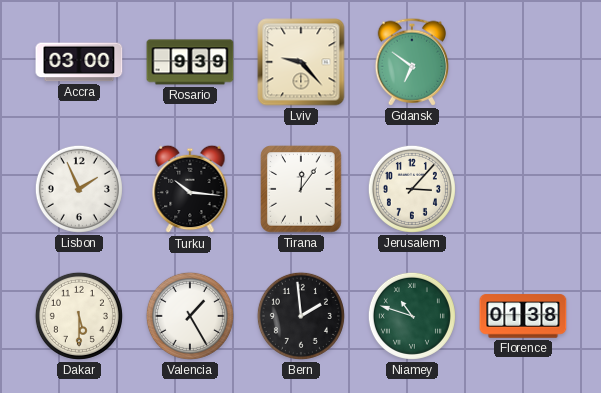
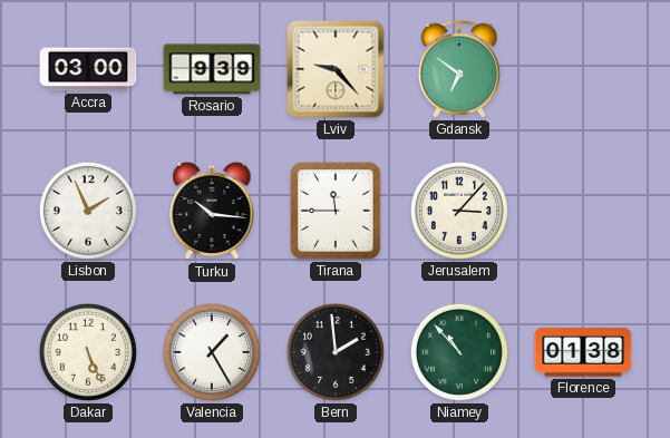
Tirana: 12:06 -> 11:45
Dakar: 5:30 -> 5:26
Niamey: 10:48 -> 10:53
